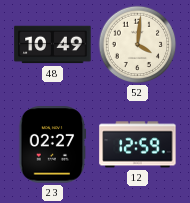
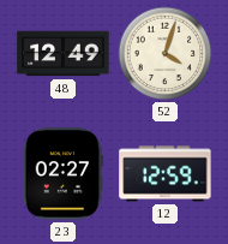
48: 10:49 -> 12:49
52: 4:01 -> 4:03
